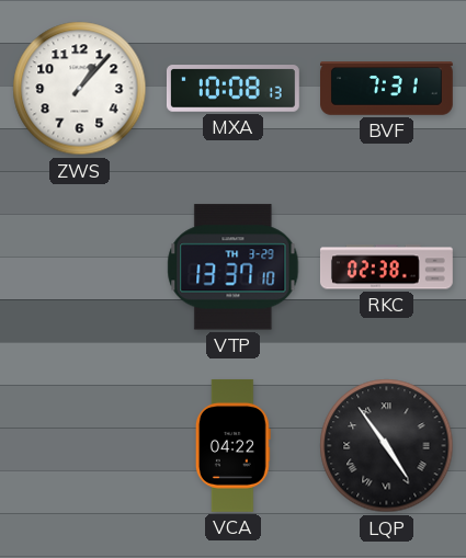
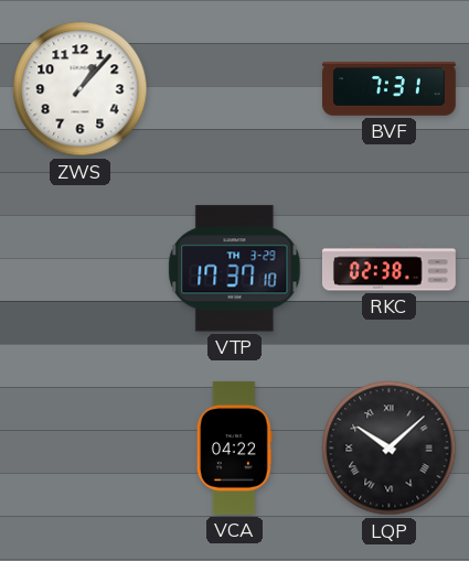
MXA: 10:08 -> none
VTP: 13:37 -> 17:37
LQP: 4:54 -> 10:08
